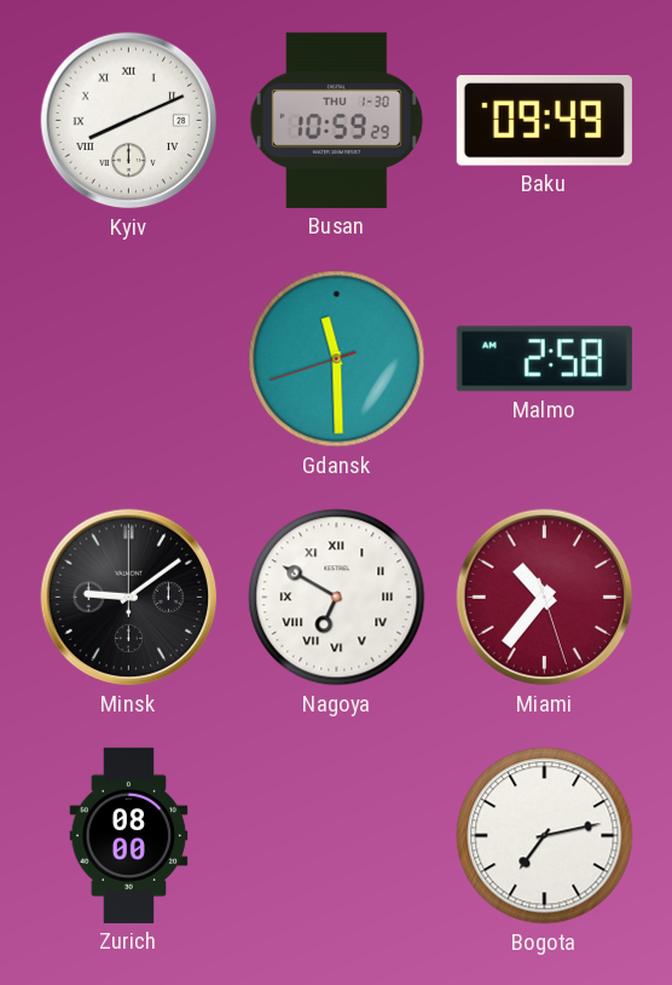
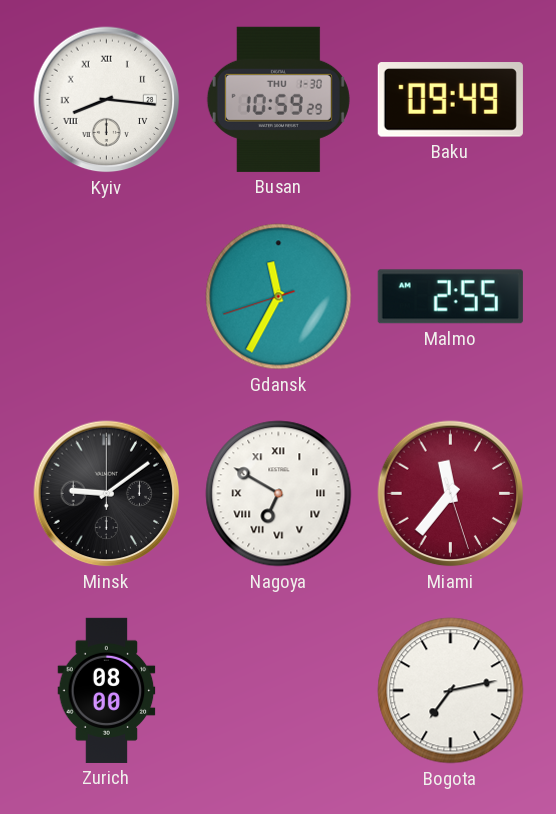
Kyiv: 8:11 -> 8:16
Gdansk: 11:29 -> 11:34
Malmo: 2:58 -> 2:55
Miami: 10:36 -> 11:36
